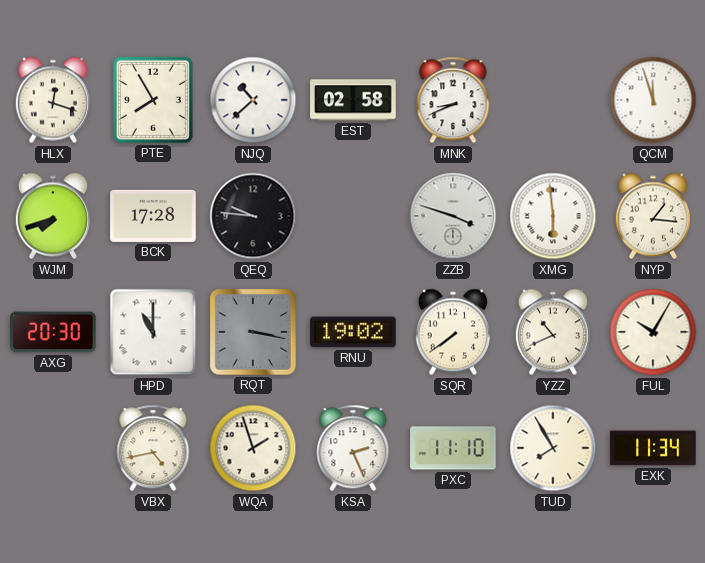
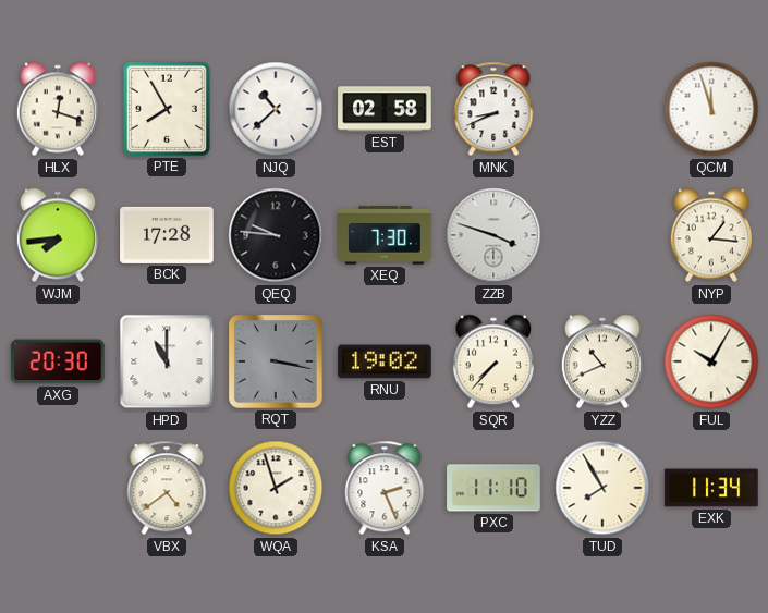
WJM: 7:42 -> 7:44
XEQ: none -> 7:30
XMG: 5:59 -> none
SQR: 7:39 -> 7:37
VBX: 4:43 -> 4:39
